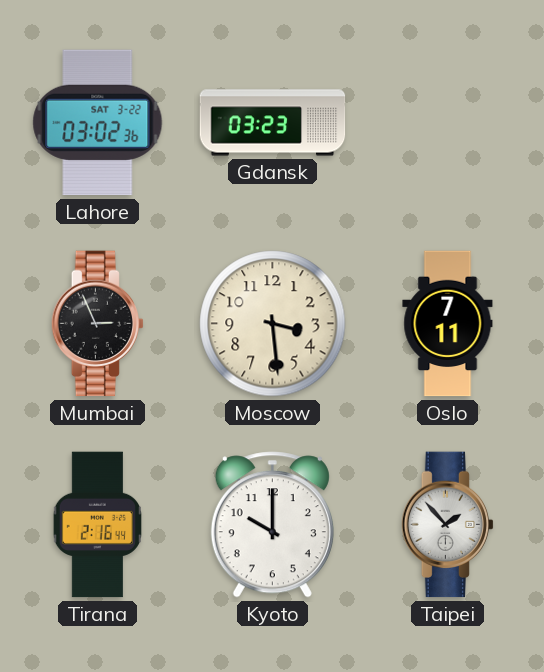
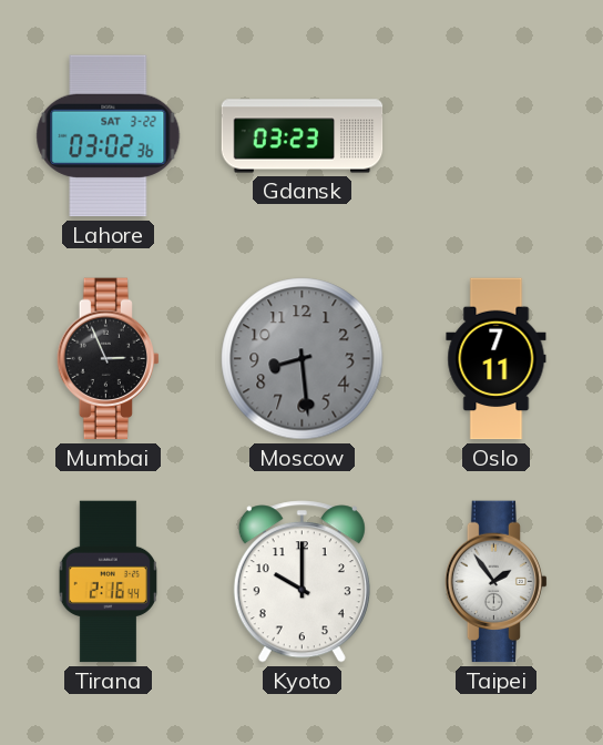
Moscow: 3:29 -> 8:29
Moscow dial: cream -> grey
Taipei: 1:53 -> 1:54
